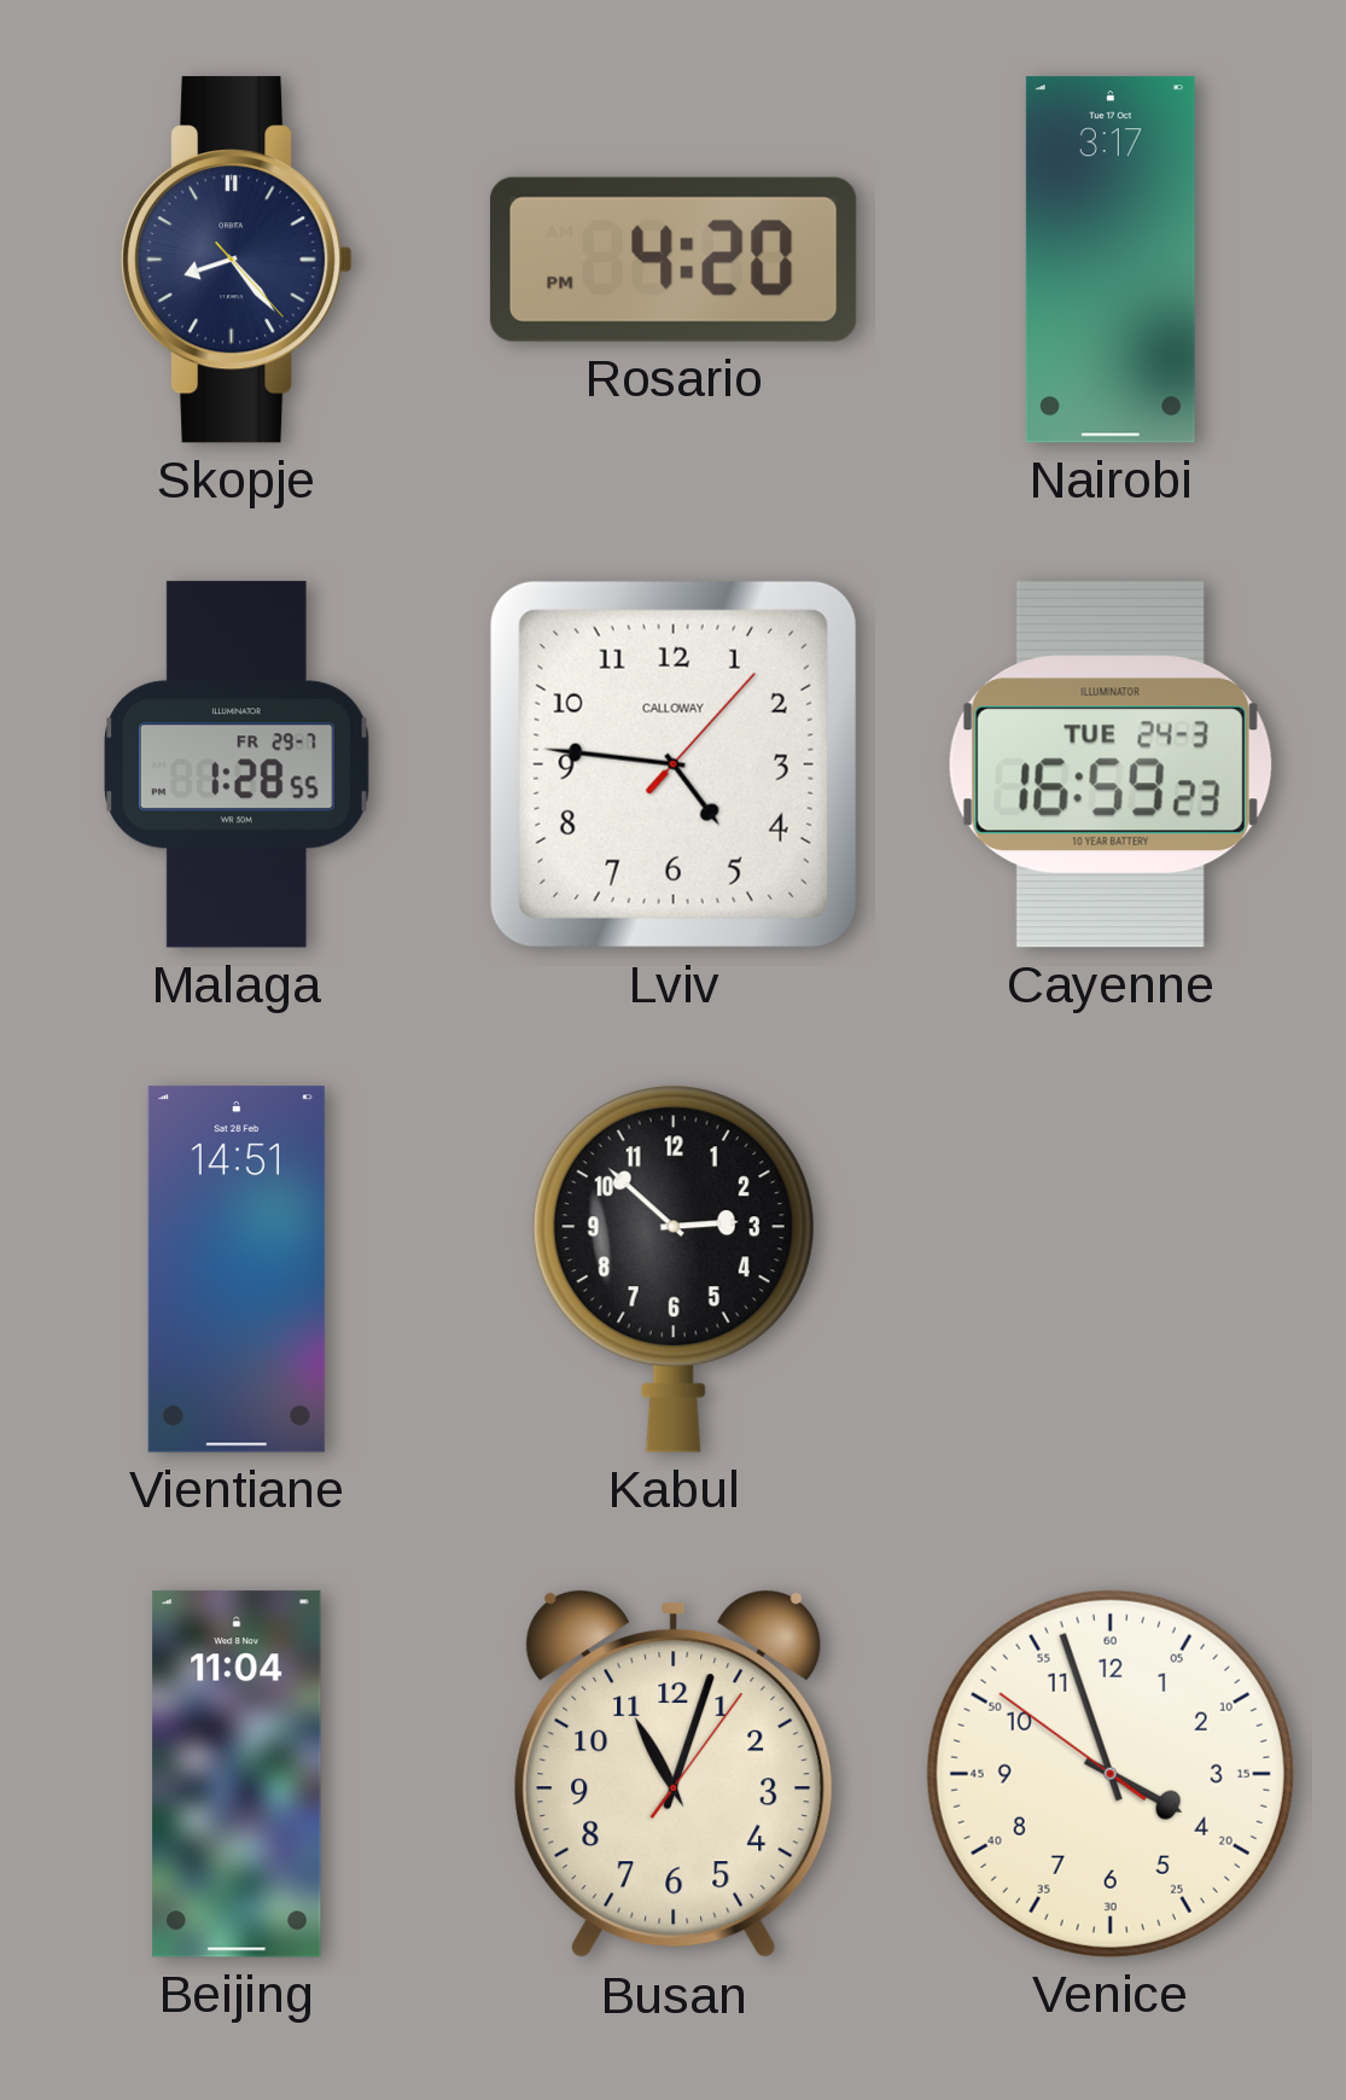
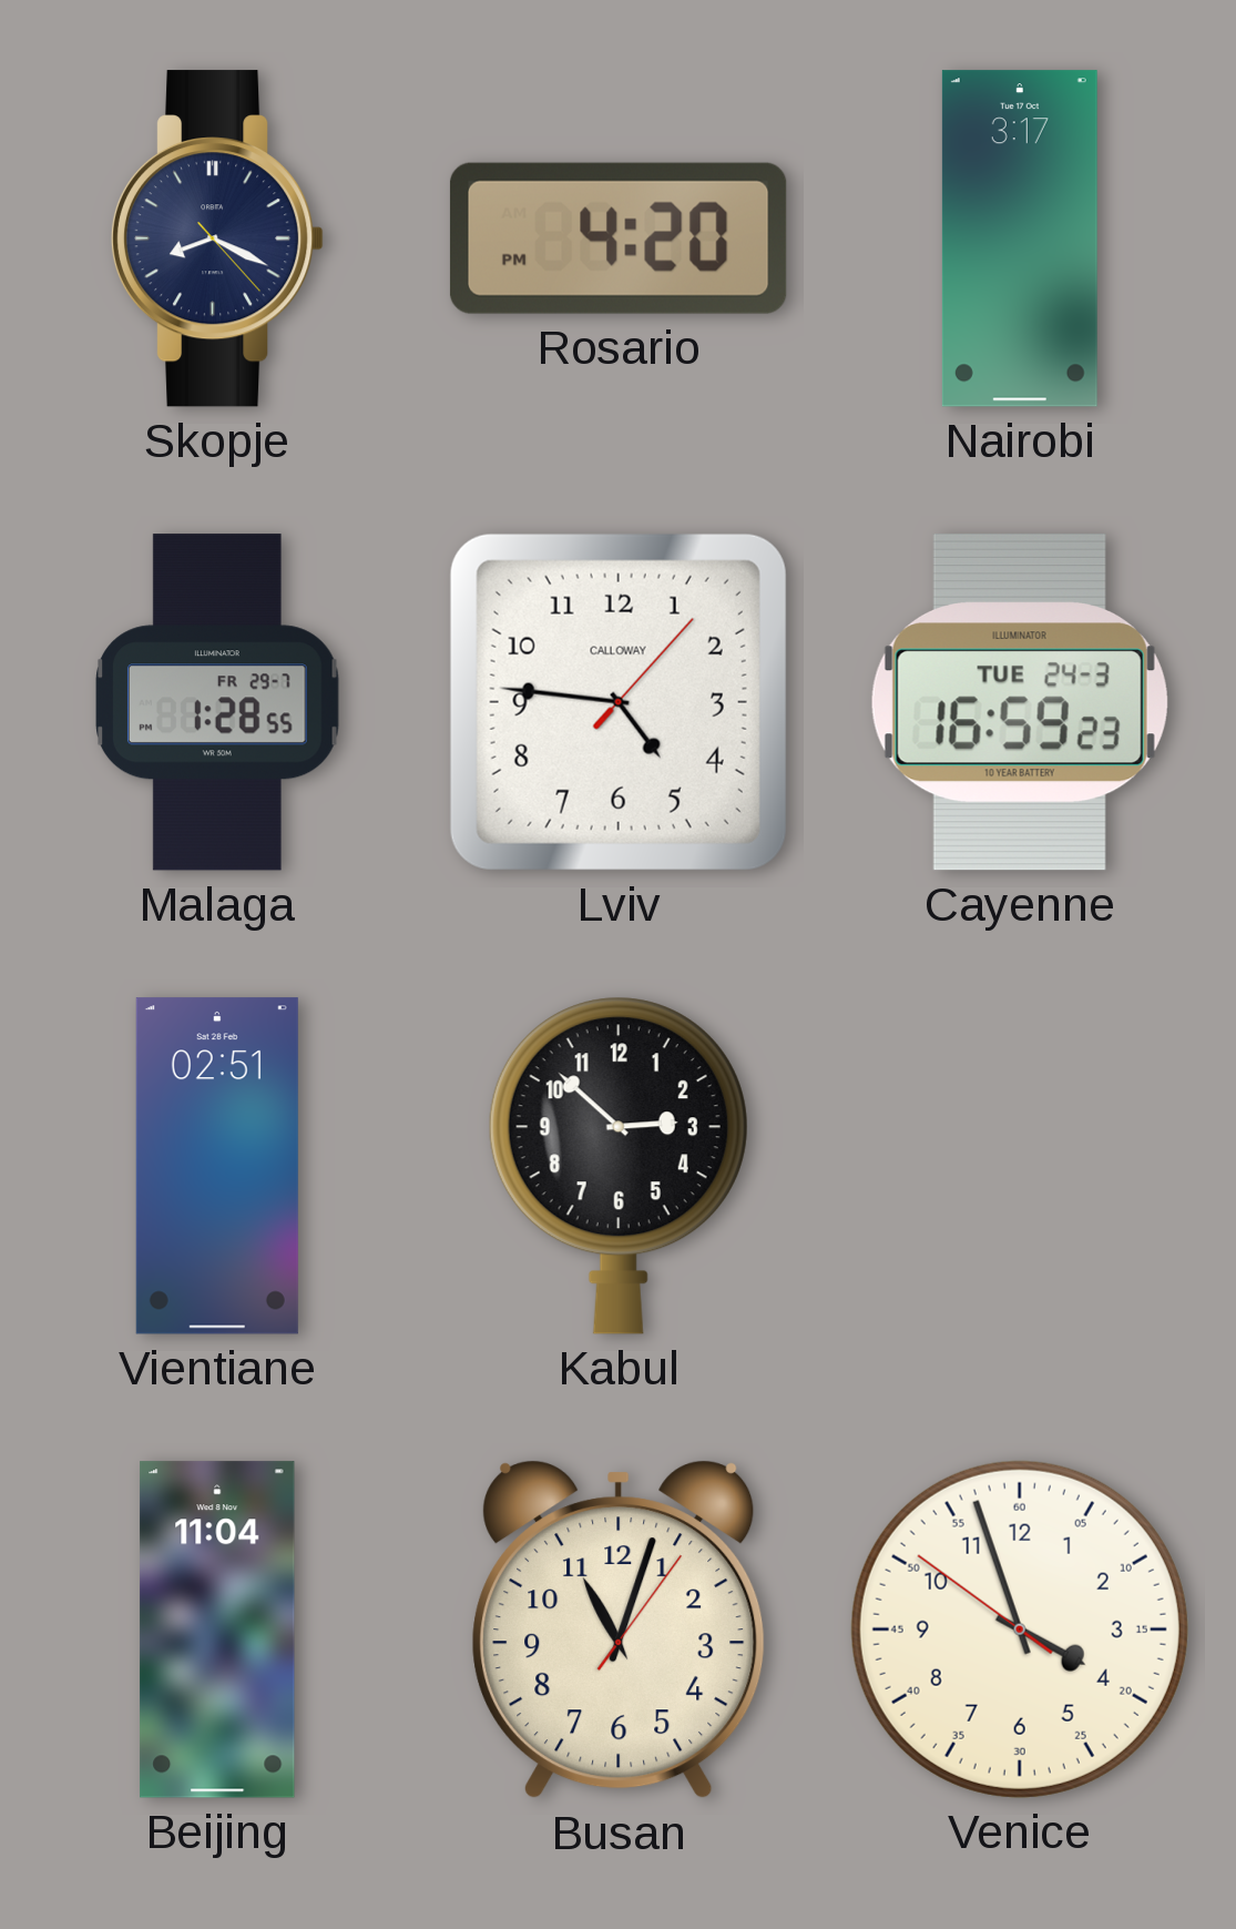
Skopje: 8:23 -> 8:19
Vientiane: 14:51 -> 02:51
